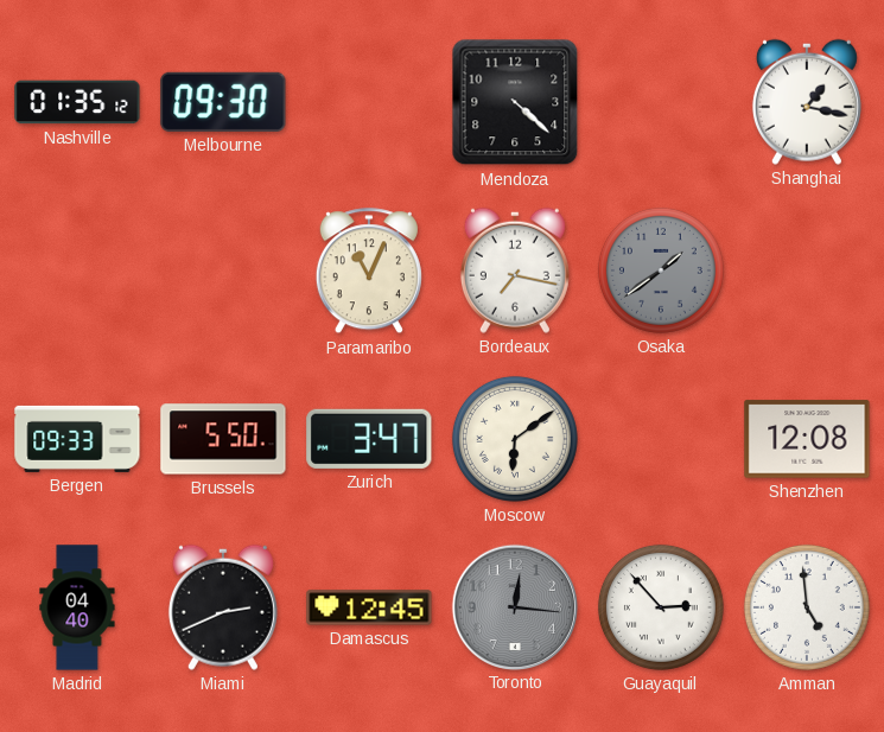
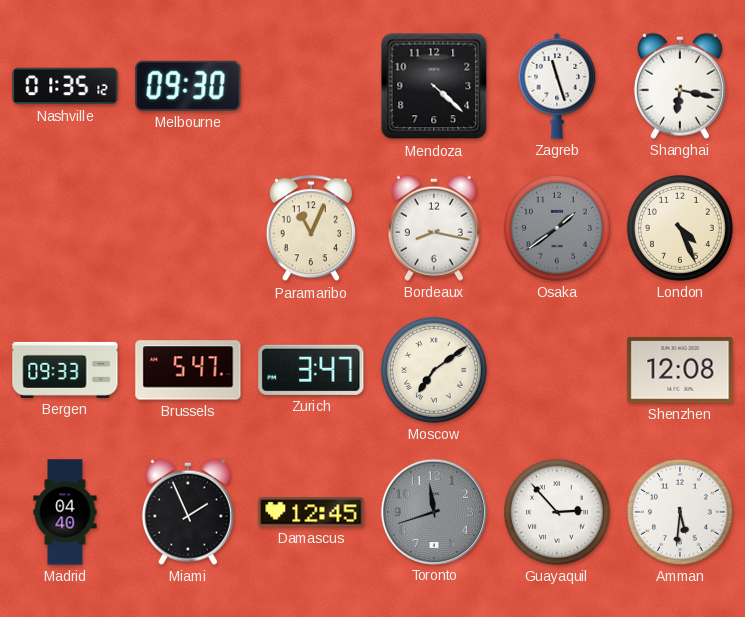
Zagreb: none -> 11:27
Shanghai: 1:17 -> 6:17
Bordeaux: 7:17 -> 8:17
London: none -> 4:26
Brussels: 5:50 -> 5:47
Moscow: 6:09 -> 7:09
Miami: 2:41 -> 1:56
Toronto: 12:16 -> 11:42
Amman: 4:59 -> 5:31
